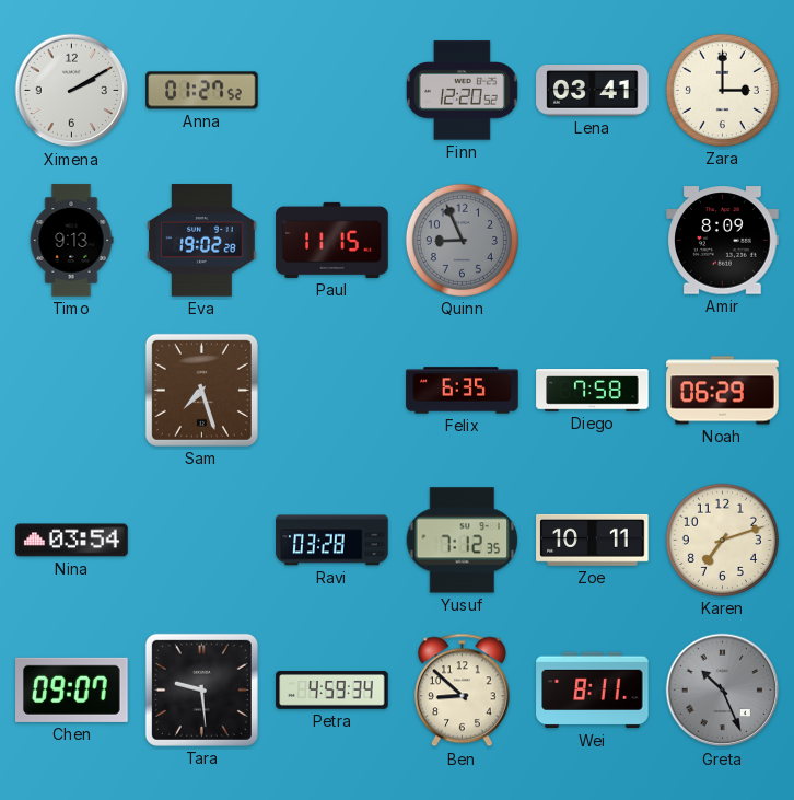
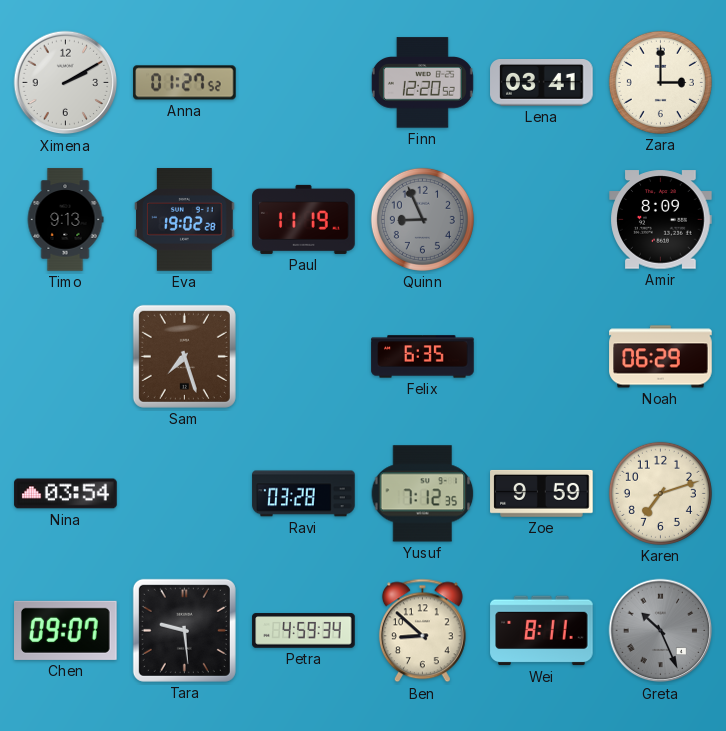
Paul: 11:15 -> 11:19
Diego: 7:58 -> none
Zoe: 10:11 -> 9:59
